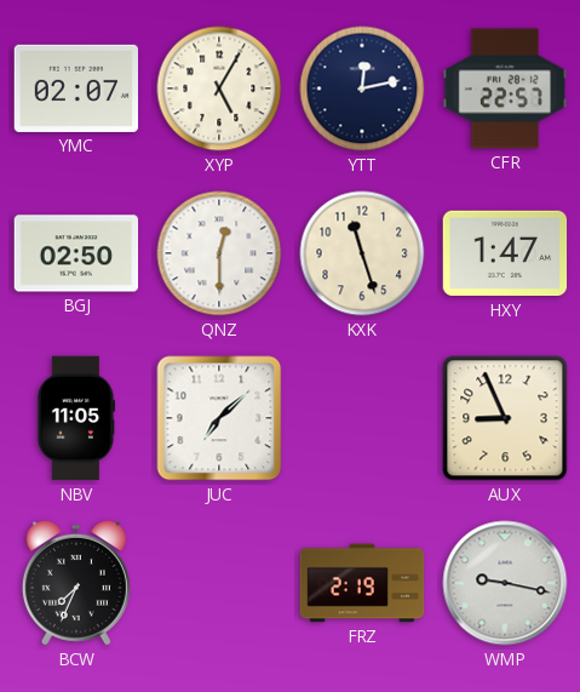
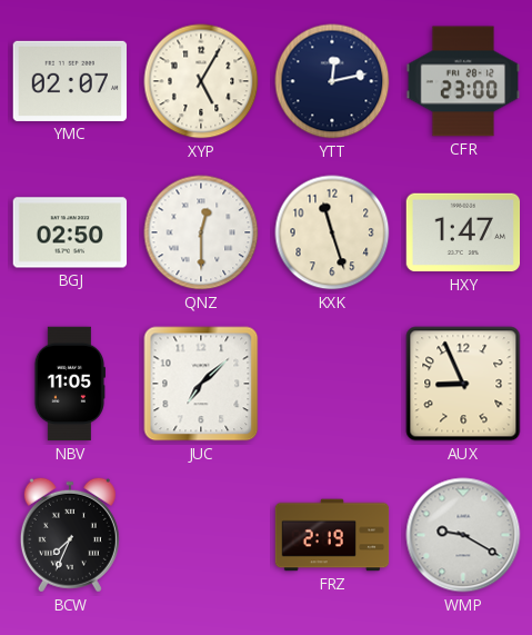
CFR: 22:57 -> 23:00
WMP: 9:17 -> 9:20
